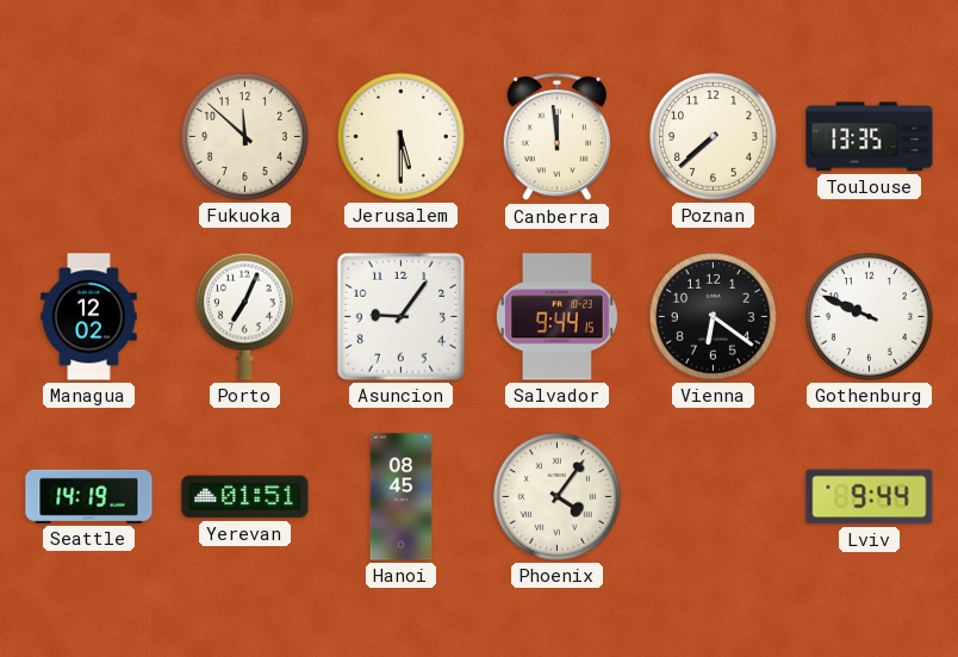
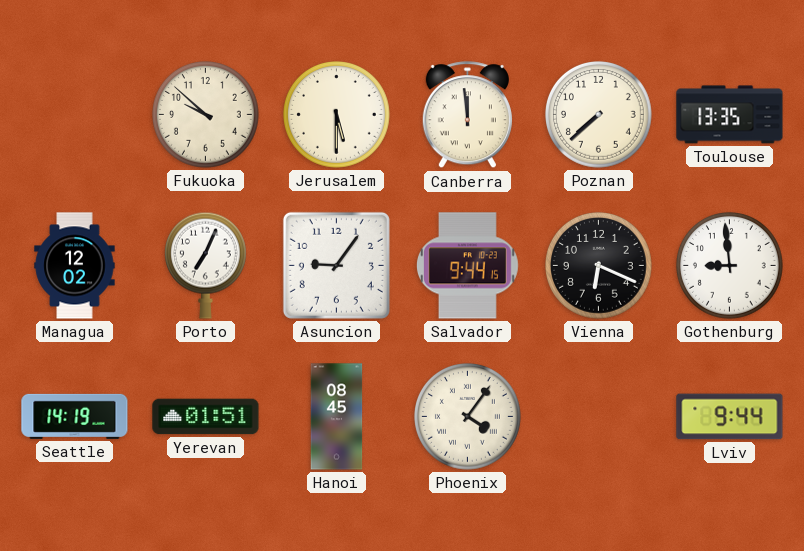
Fukuoka: 11:52 -> 9:52
Vienna: 6:21 -> 6:19
Gothenburg: 9:49 -> 8:59
